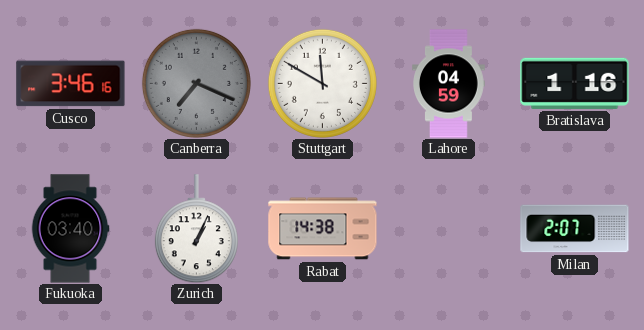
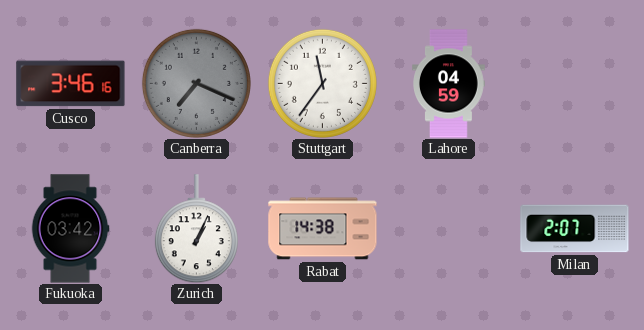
Stuttgart: 11:50 -> 11:36
Bratislava: 1:16 -> none
Fukuoka: 03:40 -> 03:42
